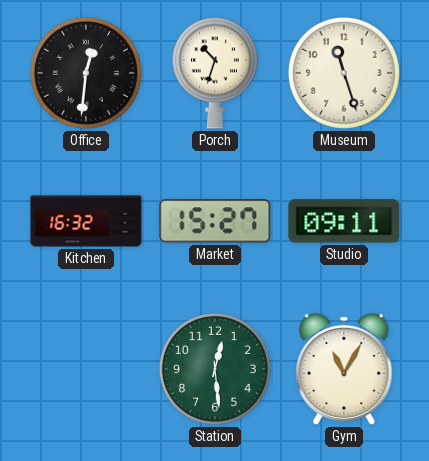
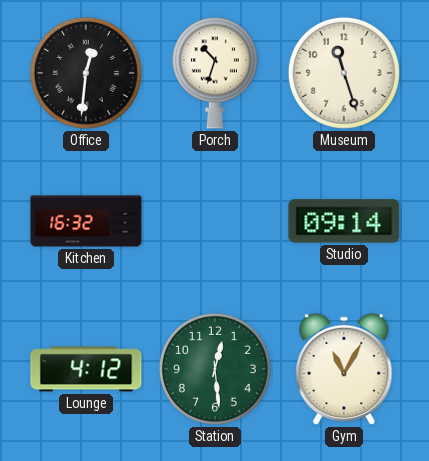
Market: 15:27 -> none
Studio: 09:11 -> 09:14
Lounge: none -> 4:12
